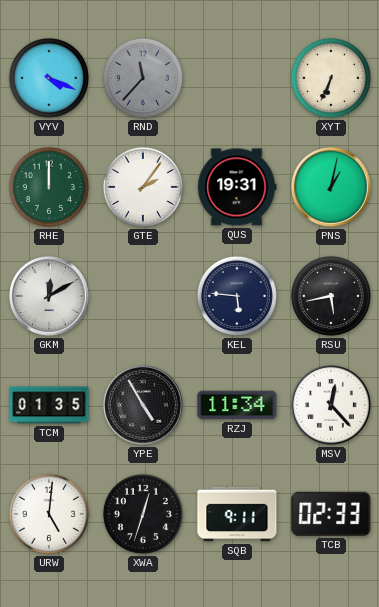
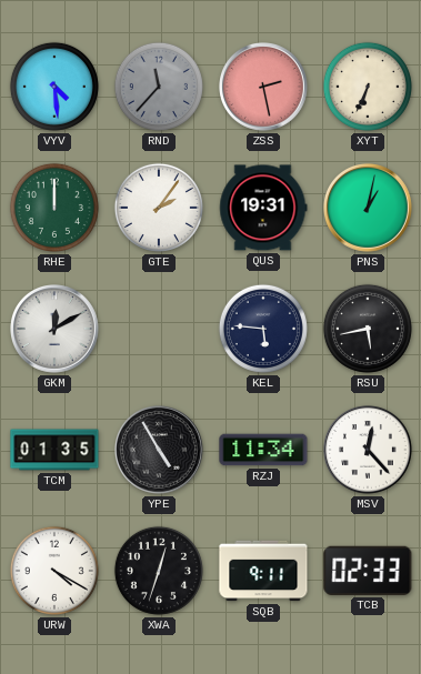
VYV: 4:19 -> 4:29
ZSS: none -> 2:28
URW: 5:01 -> 4:20
